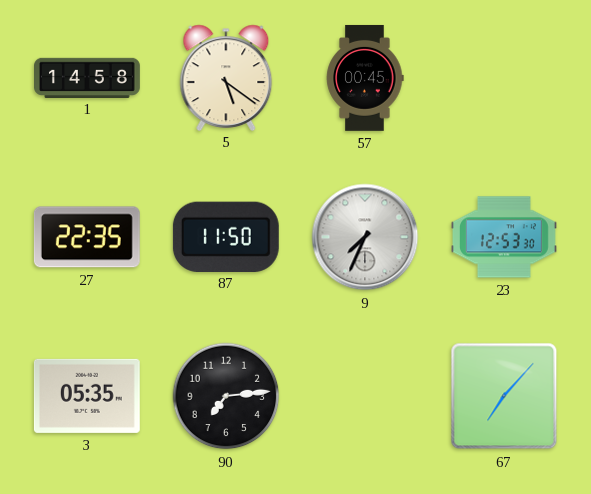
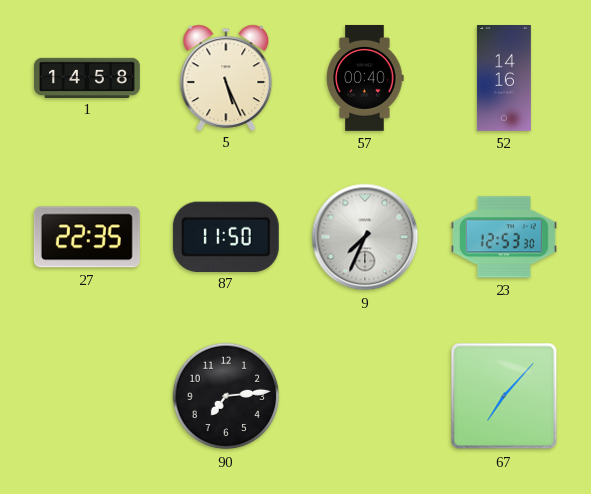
5: 5:21 -> 5:26
57: 00:45 -> 00:40
52: none -> 14:16
3: 05:35 -> none
